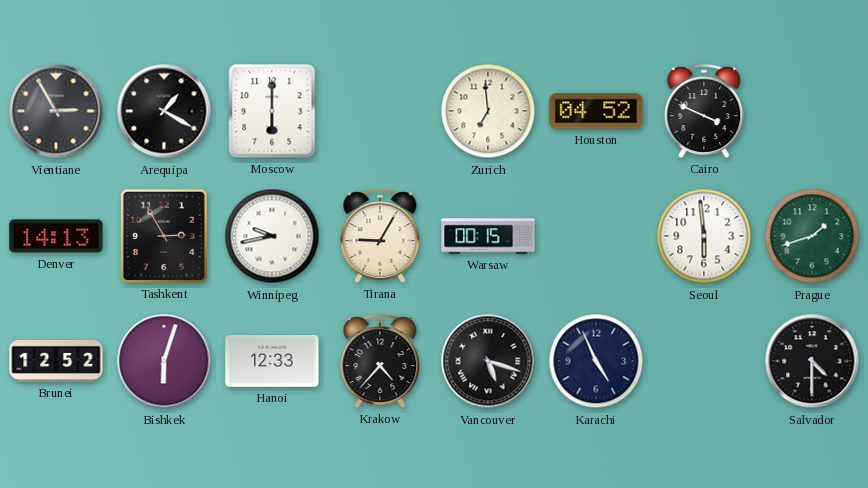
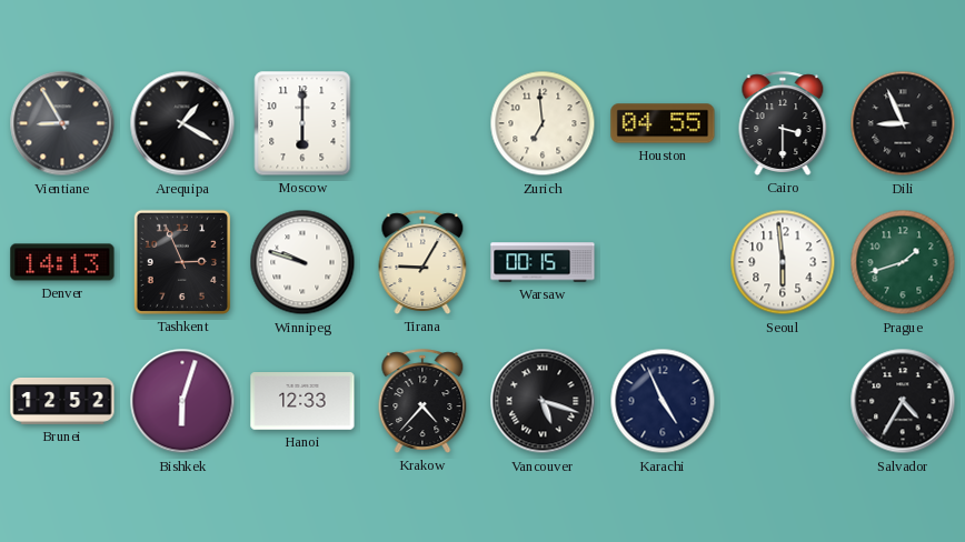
Vientiane: 2:55 -> 8:55
Houston: 04:52 -> 04:55
Cairo: 3:49 -> 3:30
Dili: none -> 8:56
Tashkent: 2:55 -> 2:56
Winnipeg: 9:43 -> 9:48
Salvador: 4:30 -> 4:35
